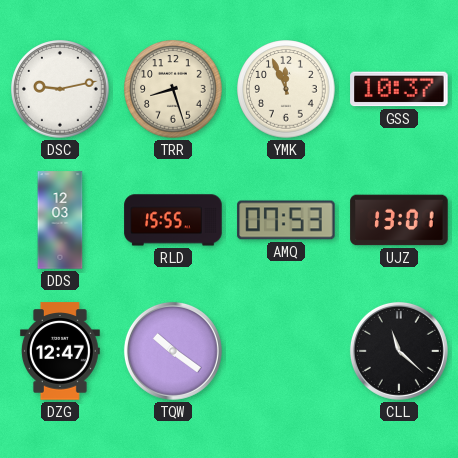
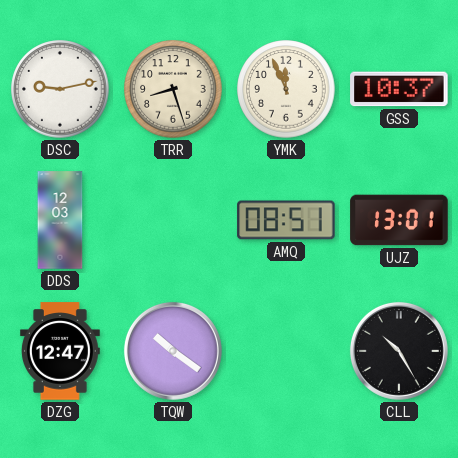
RLD: 15:55 -> none
AMQ: 07:53 -> 08:51
CLL: 11:22 -> 10:25
